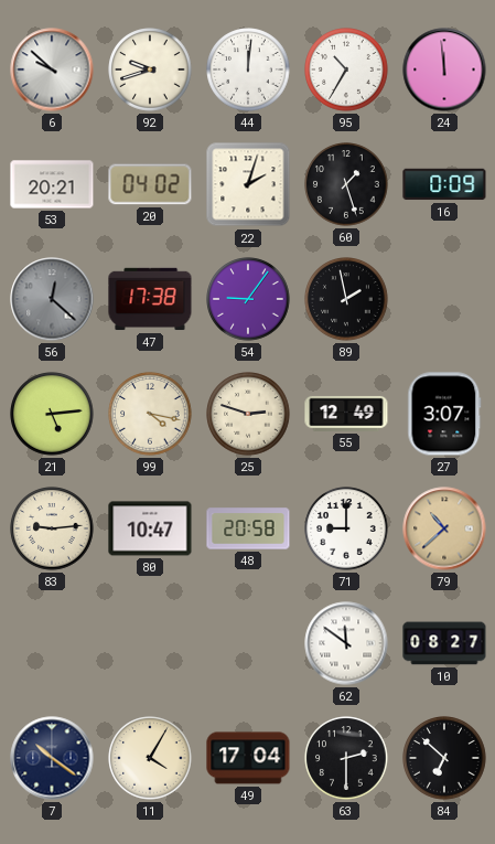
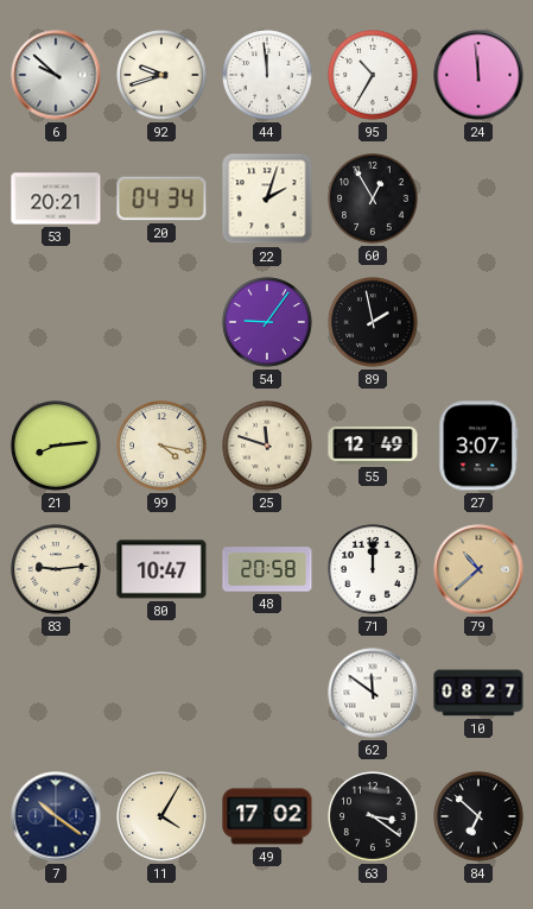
44: 12:01 -> 11:59
20: 04:02 -> 04:34
60: 1:27 -> 12:55
16: 0:09 -> none
56: 12:22 -> none
47: 17:38 -> none
21: 5:14 -> 8:14
25: 2:48 -> 11:48
71: 9:00 -> 12:00
49: 17:04 -> 17:02
63: 2:30 -> 3:21
